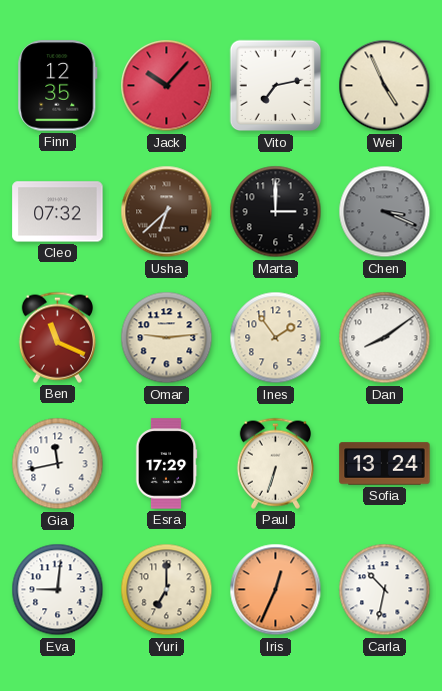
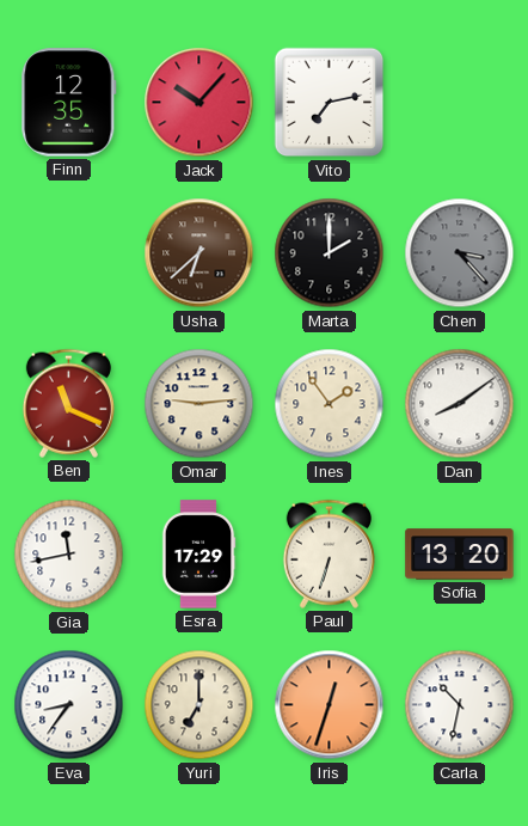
Wei: 4:56 -> none
Cleo: 07:32 -> none
Marta: 3:00 -> 2:00
Chen: 3:19 -> 3:23
Sofia: 13:24 -> 13:20
Eva: 9:01 -> 8:36
Iris: 12:34 -> 12:33
